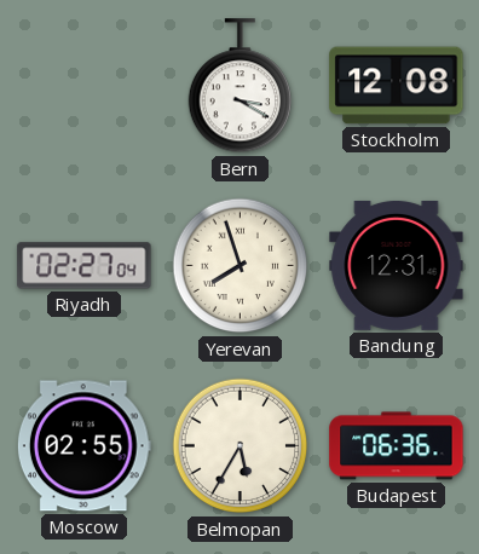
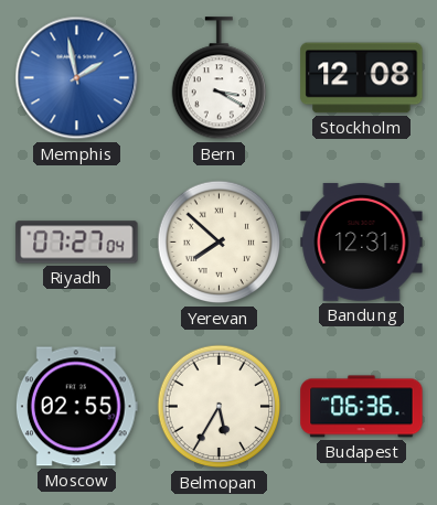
Memphis: none -> 1:58
Riyadh: 02:27 -> 07:27
Yerevan: 7:57 -> 7:52
